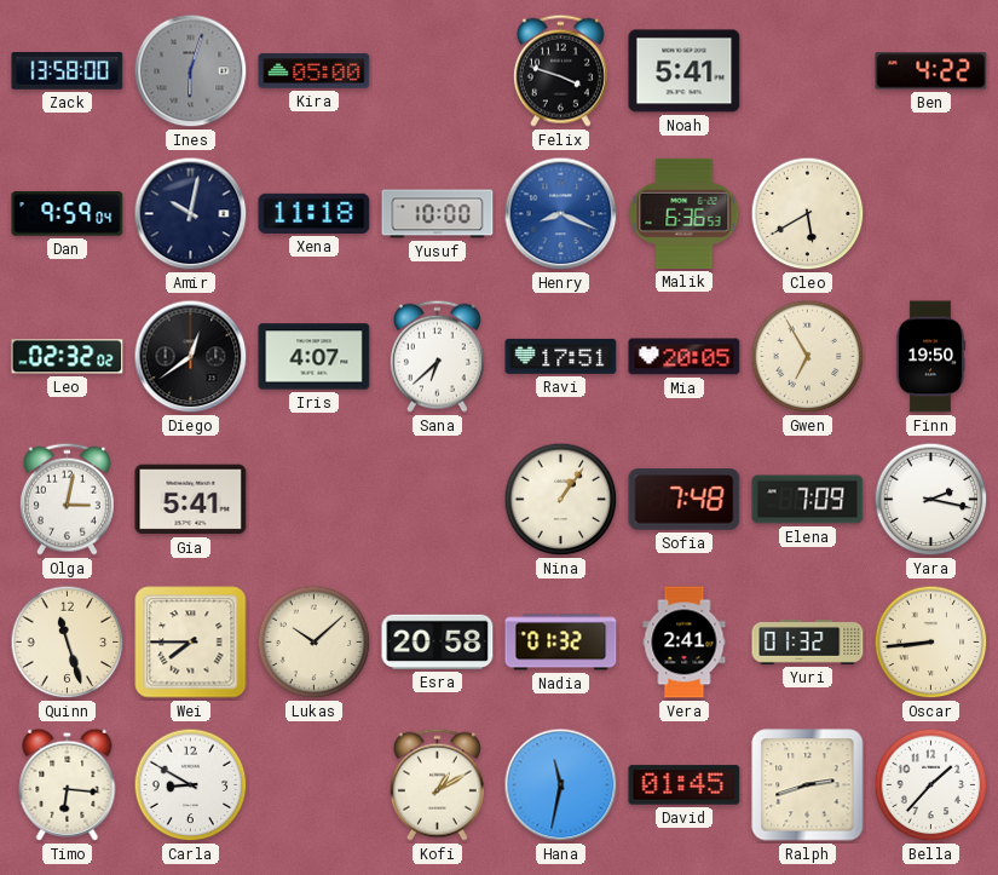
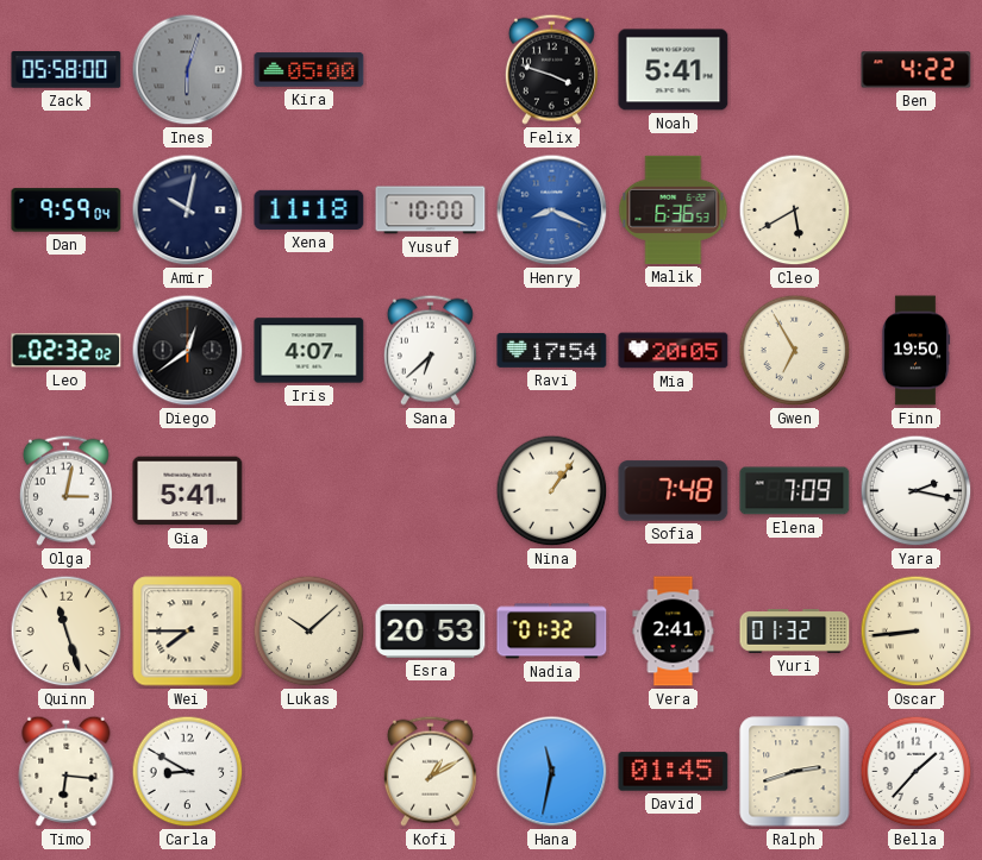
Zack: 13:58 -> 05:58
Ravi: 17:51 -> 17:54
Esra: 20:58 -> 20:53
